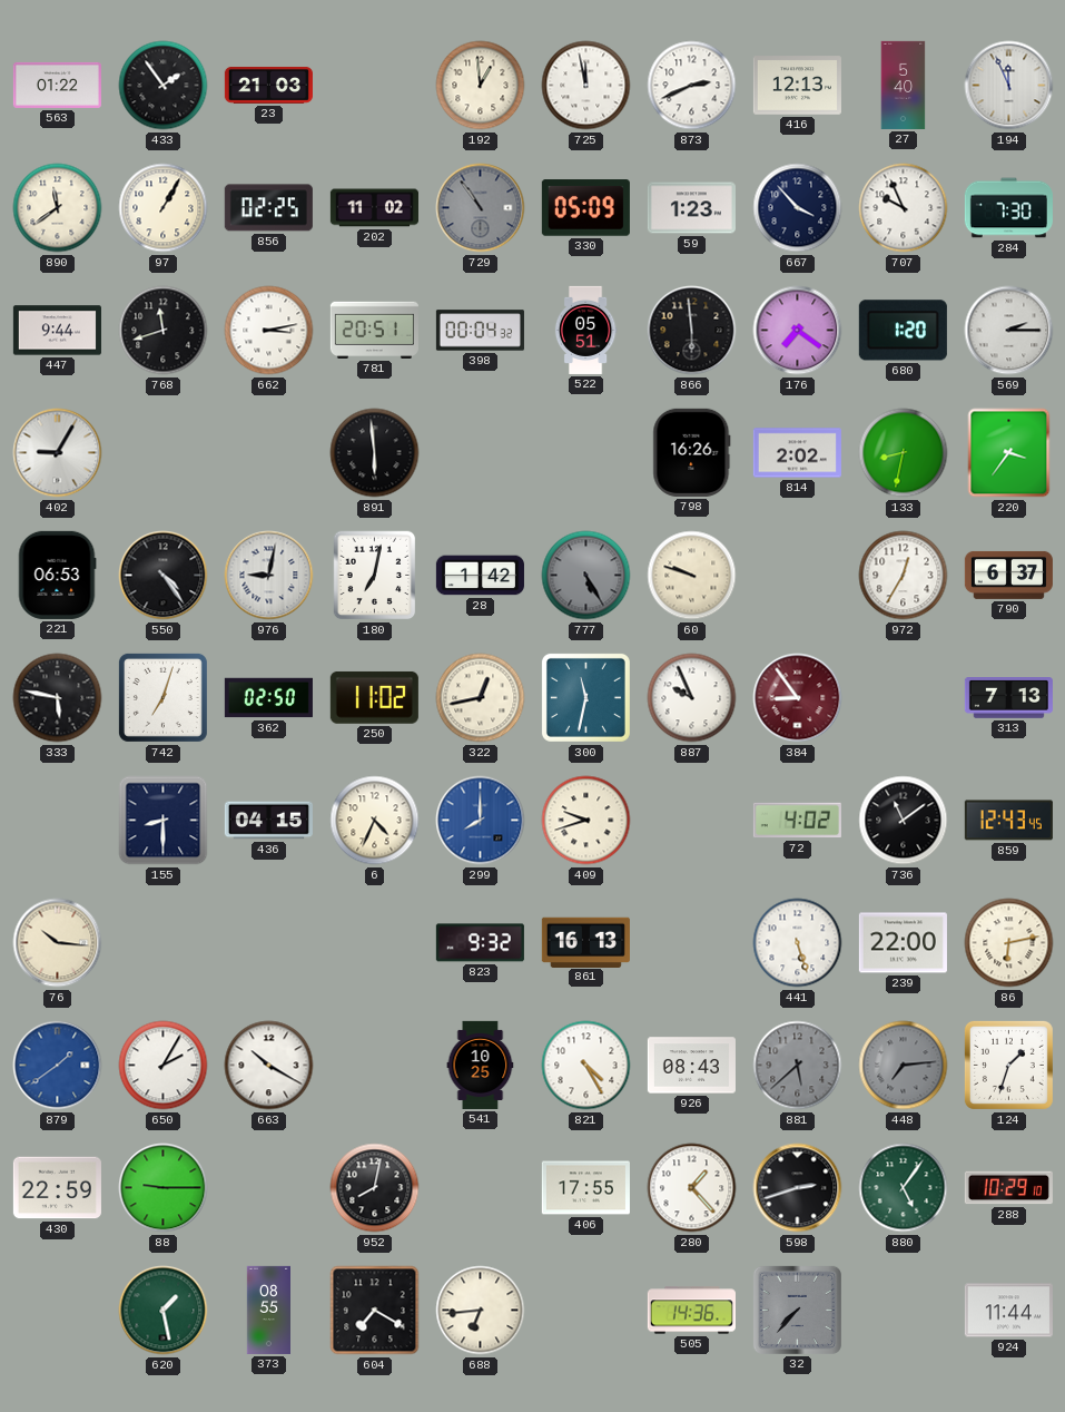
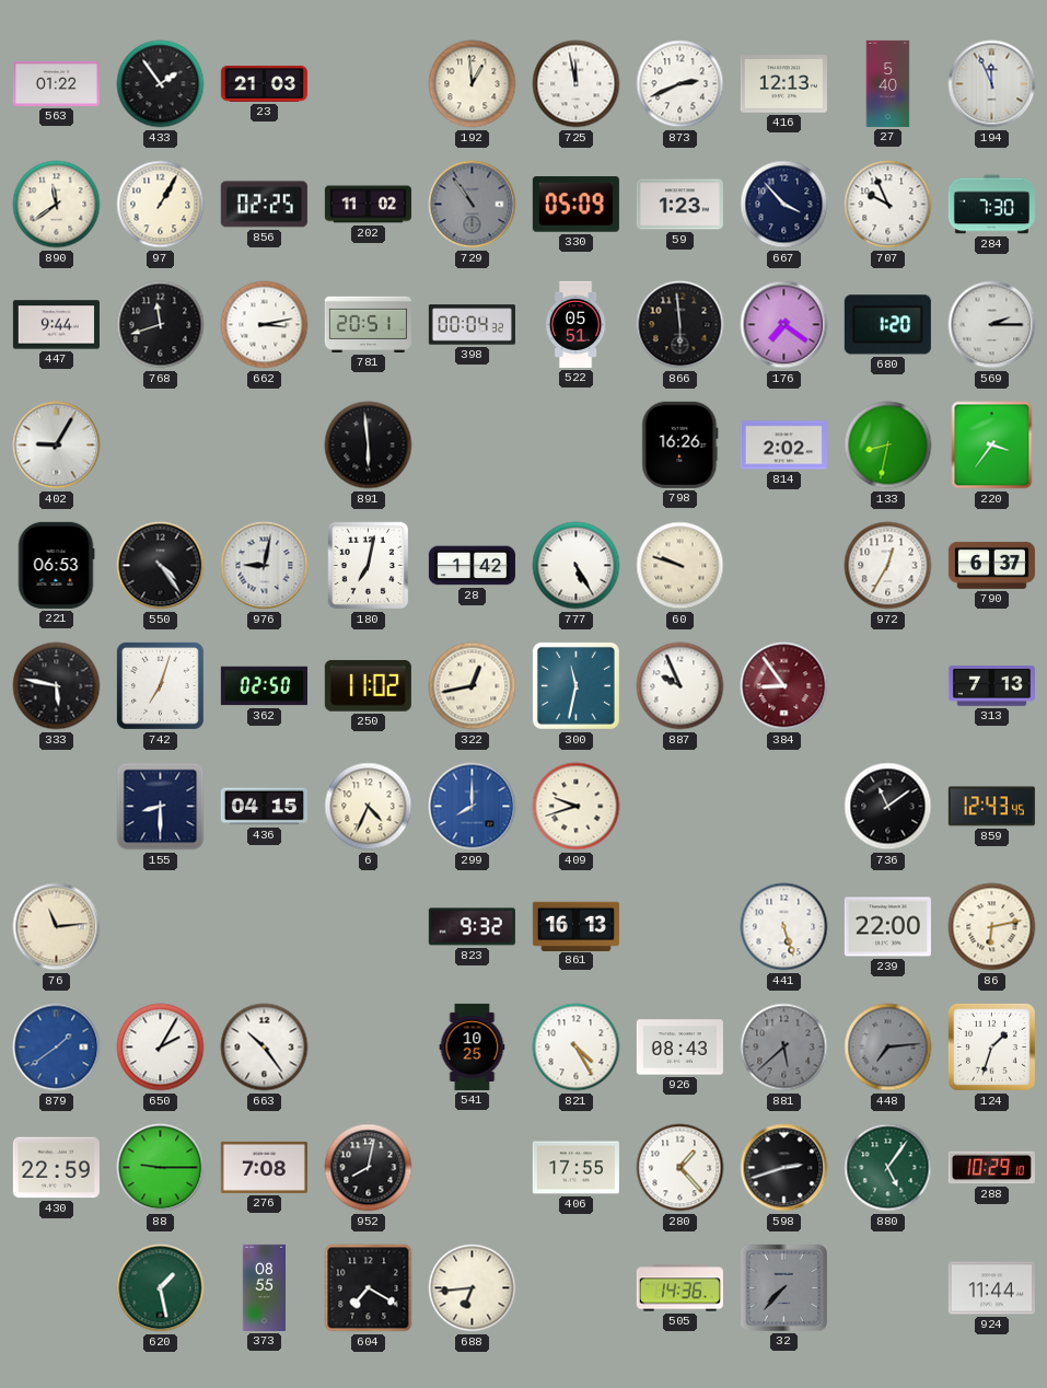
777 dial: grey -> white
72: 4:02 -> none
76: 10:16 -> 11:14
663: 10:20 -> 10:24
276: none -> 7:08
